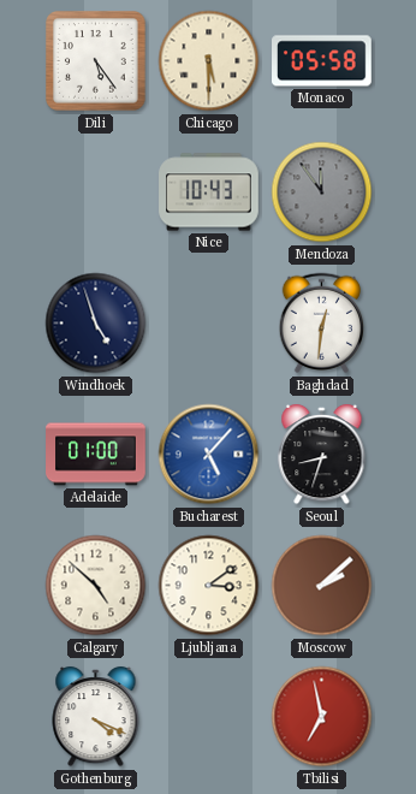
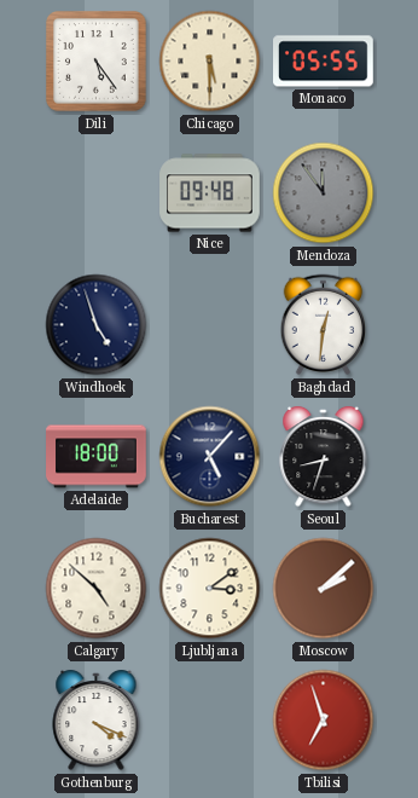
Monaco: 05:58 -> 05:55
Nice: 10:43 -> 09:48
Adelaide: 01:00 -> 18:00
Bucharest dial: blue -> navy
Tbilisi: 6:58 -> 6:57
